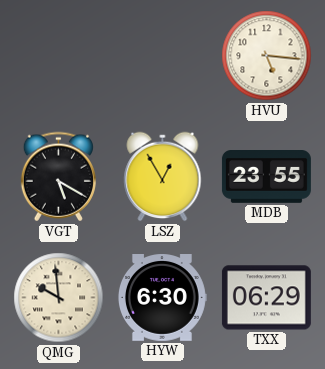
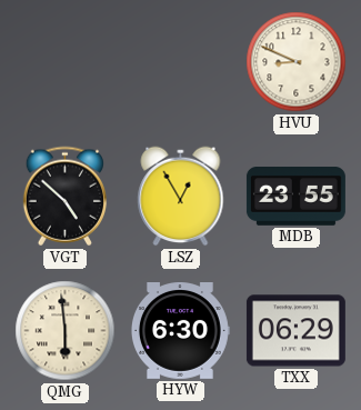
HVU: 5:16 -> 8:49
VGT: 5:20 -> 4:52
QMG: 9:59 -> 5:59
